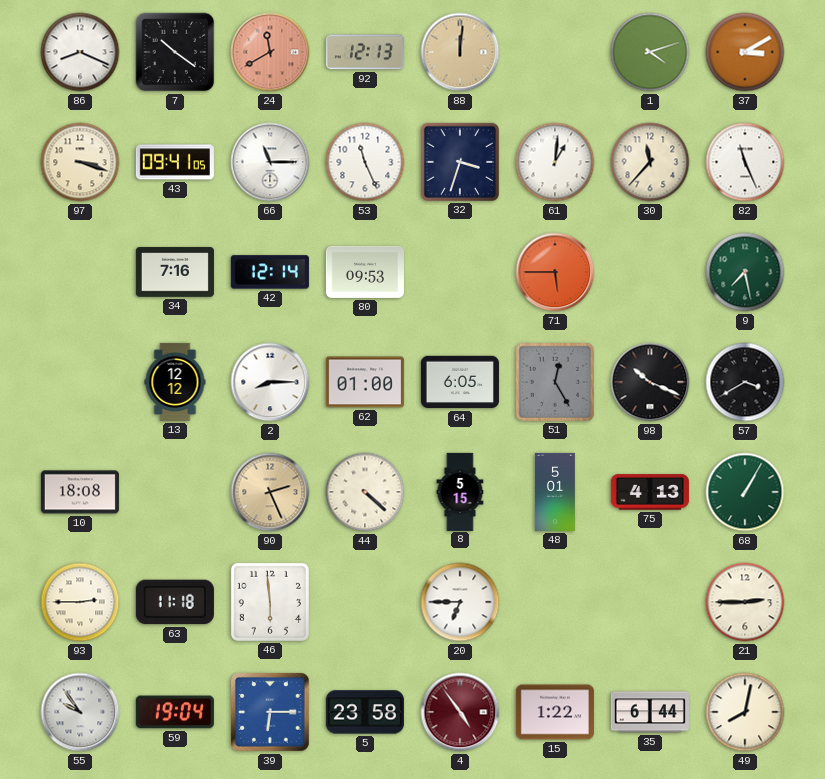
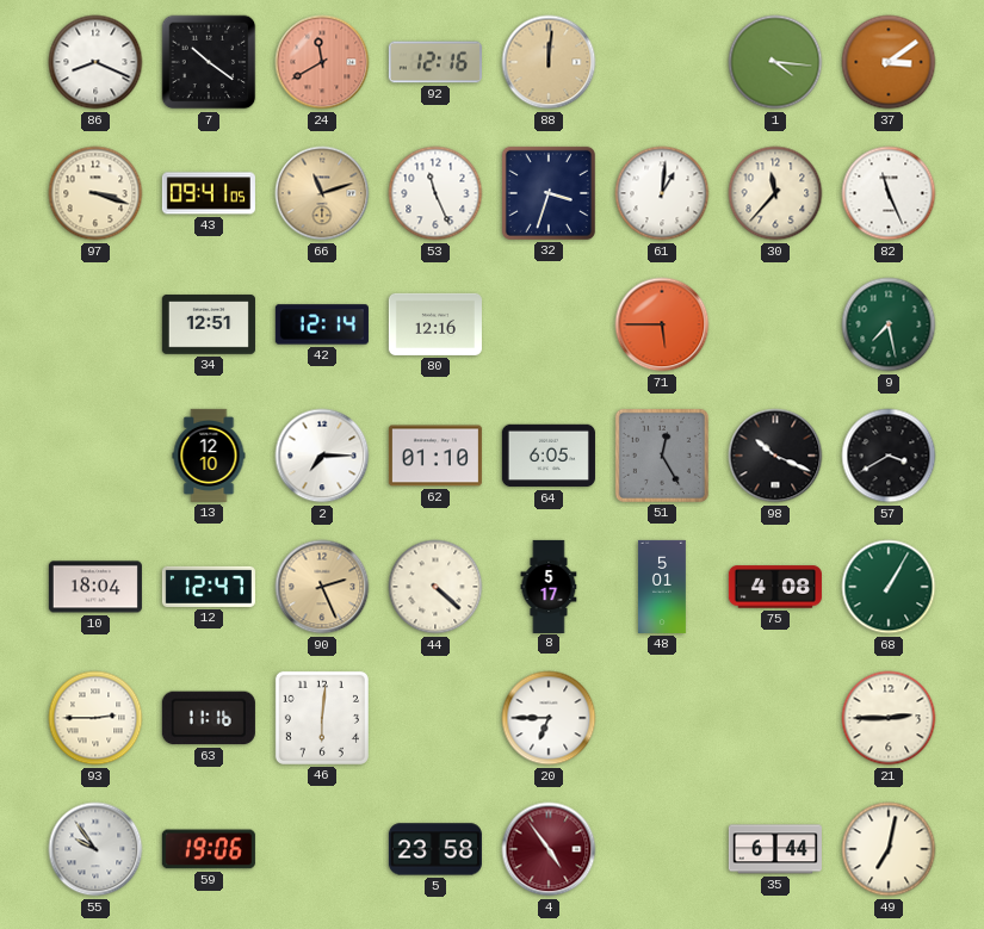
92: 12:13 -> 12:16
1: 4:12 -> 4:16
37: 3:10 -> 3:09
66: 11:15 -> 11:12
66 dial: white -> champagne
34: 7:16 -> 12:51
80: 09:53 -> 12:16
13: 12:12 -> 12:10
2: 8:15 -> 7:15
62: 01:00 -> 01:10
10: 18:08 -> 18:04
12: none -> 12:47
8: 5:15 -> 5:17
75: 4:13 -> 4:08
63: 11:18 -> 11:16
46: 5:59 -> 6:01
59: 19:04 -> 19:06
39: 6:15 -> none
15: 1:22 -> none
49: 8:02 -> 7:02
